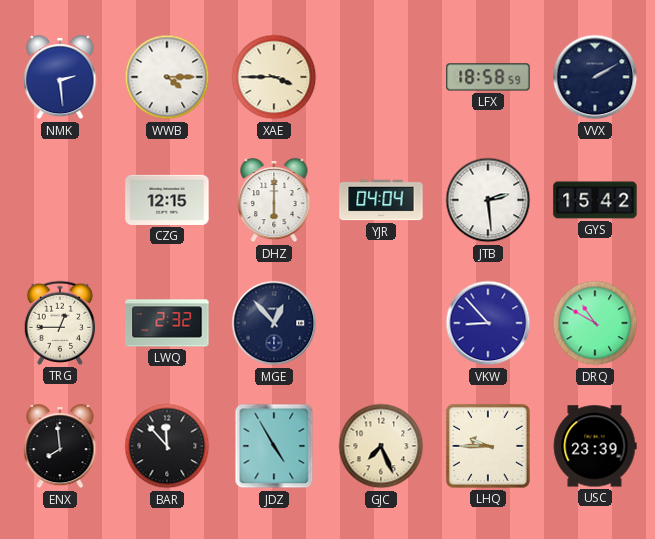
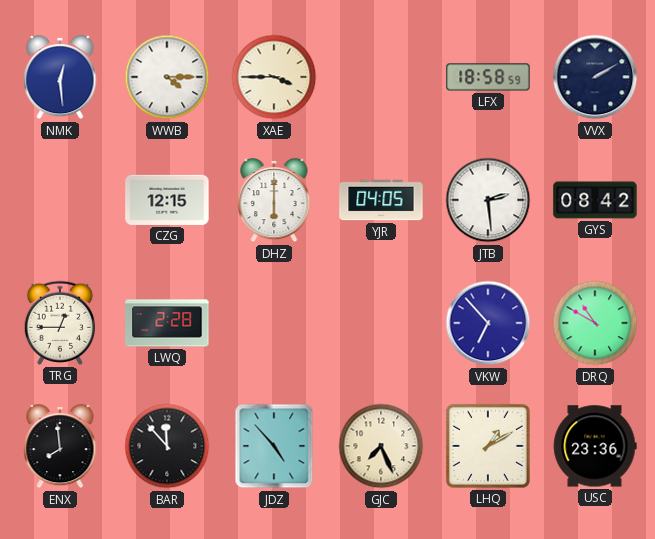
NMK: 2:29 -> 12:29
YJR: 04:04 -> 04:05
GYS: 15:42 -> 08:42
LWQ: 2:32 -> 2:28
MGE: 12:53 -> none
VKW: 8:53 -> 6:53
JDZ: 4:55 -> 4:53
LHQ: 9:45 -> 1:10
USC: 23:39 -> 23:36
